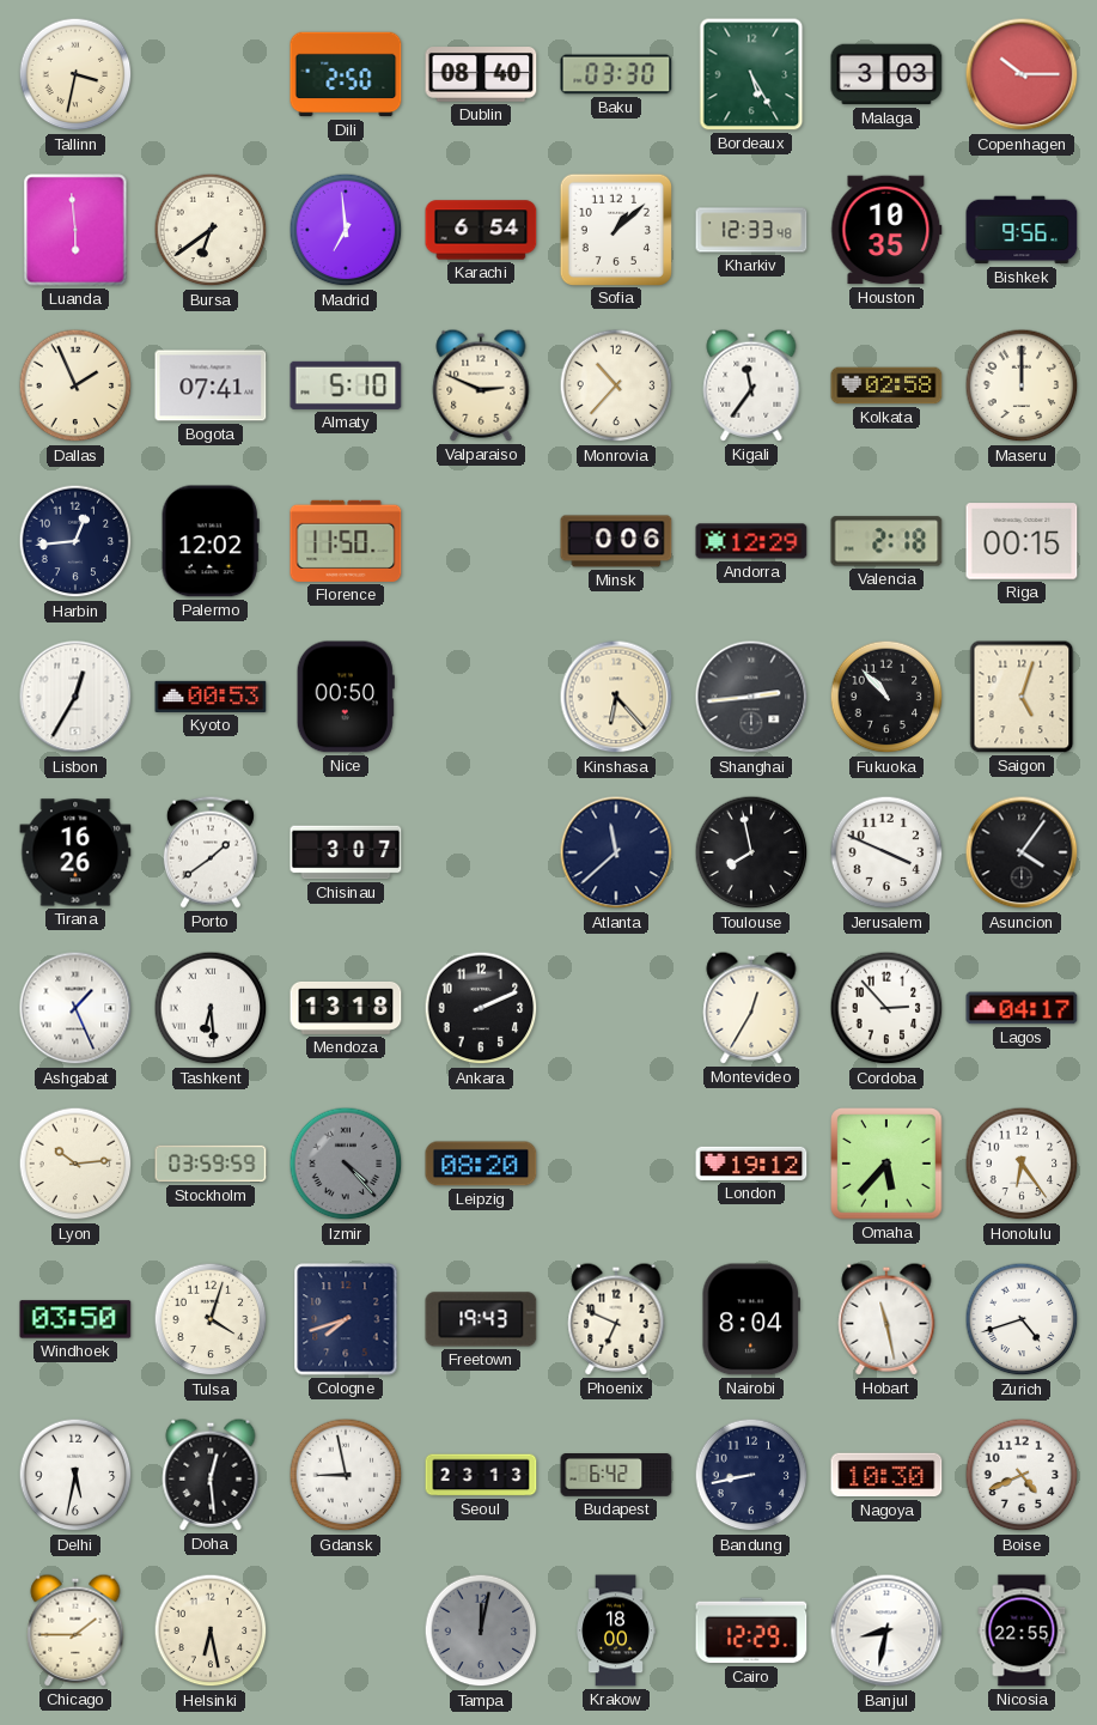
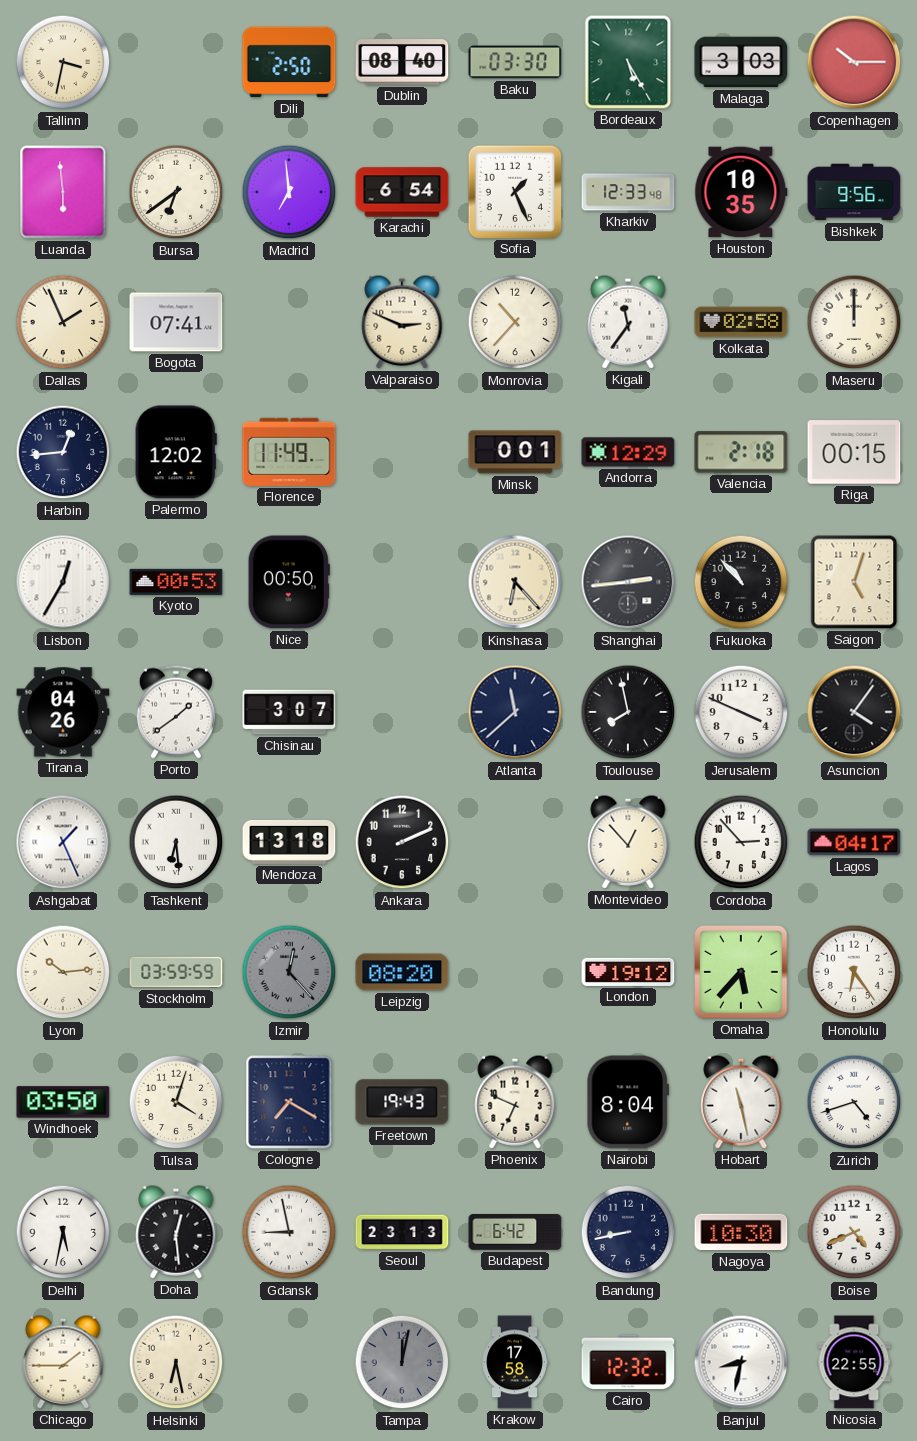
Sofia: 1:08 -> 1:26
Almaty: 5:10 -> none
Florence: 11:50 -> 11:49
Minsk: 0:06 -> 0:01
Tirana: 16:26 -> 04:26
Montevideo: 12:35 -> 12:53
Izmir: 4:23 -> 12:23
Cologne: 7:42 -> 7:20
Krakow: 18:00 -> 17:58
Cairo: 12:29 -> 12:32
